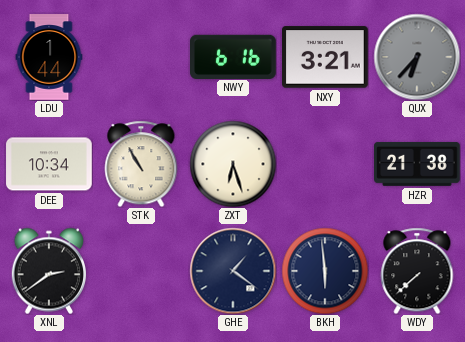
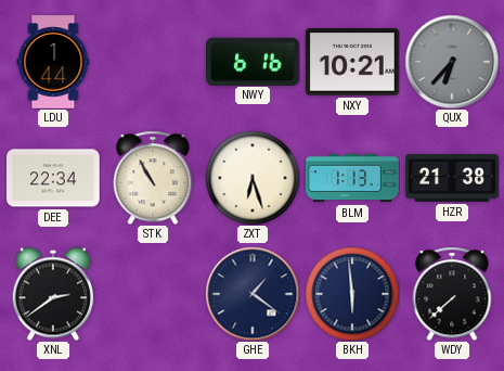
NXY: 3:21 -> 10:21
DEE: 10:34 -> 22:34
BLM: none -> 1:13
